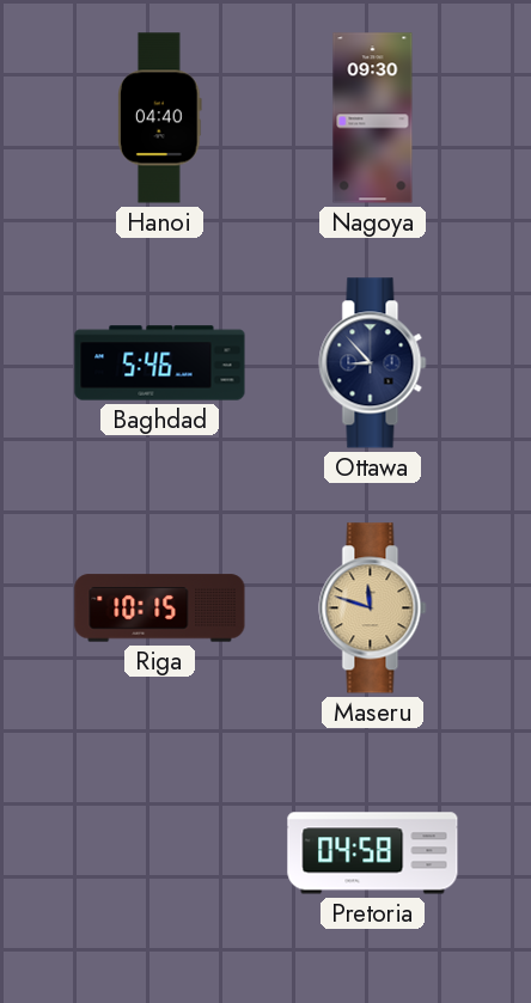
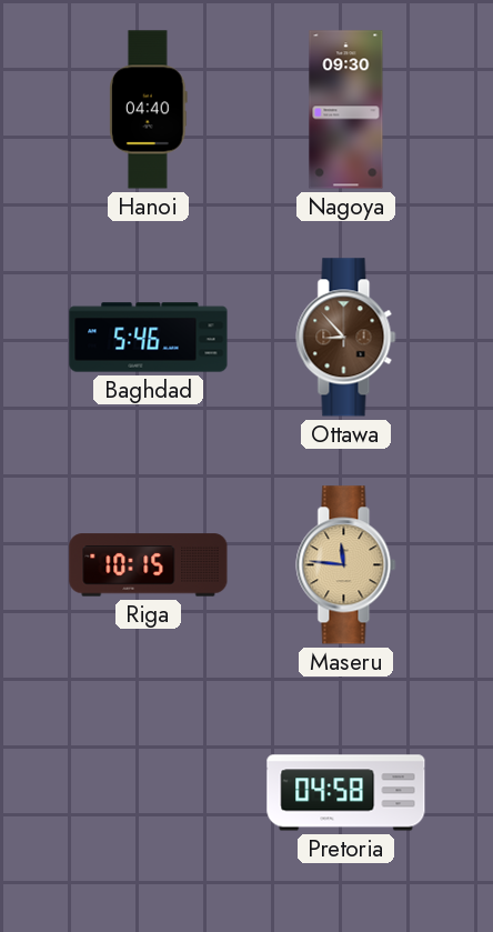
Ottawa dial: navy -> brown
Maseru: 11:48 -> 11:46
